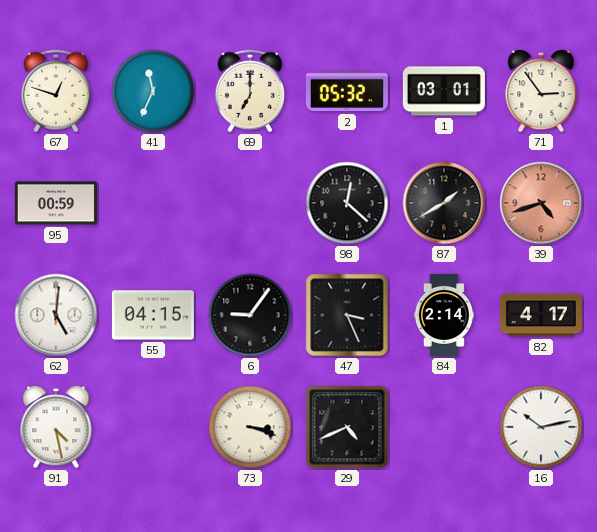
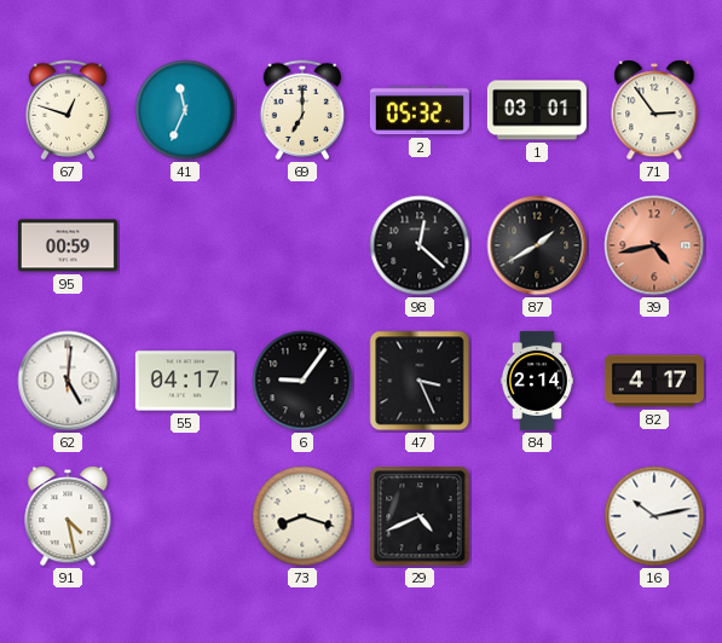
39: 4:42 -> 4:43
55: 04:15 -> 04:17
73: 3:18 -> 8:18
